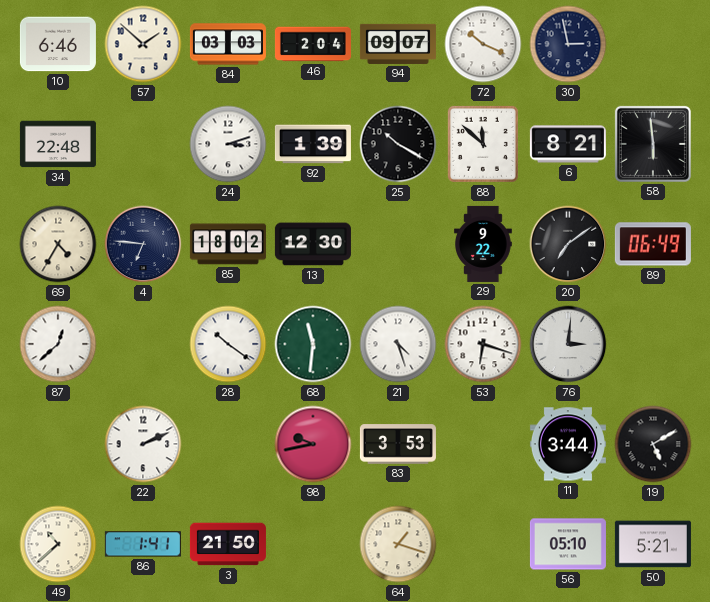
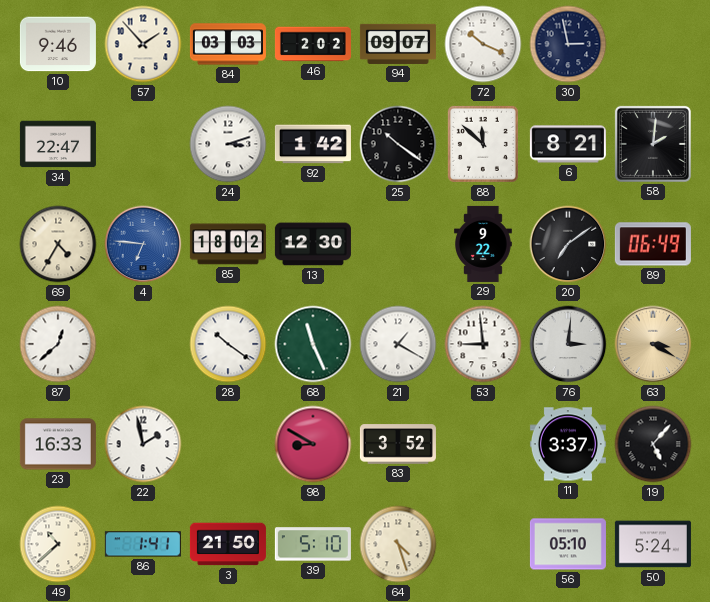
10: 6:46 -> 9:46
57: 1:52 -> 1:53
46: 2:04 -> 2:02
34: 22:48 -> 22:47
92: 1:39 -> 1:42
25: 10:20 -> 10:21
58: 5:59 -> 2:01
4 dial: navy -> blue
68: 11:31 -> 11:26
21: 4:27 -> 1:20
53: 6:18 -> 8:59
63: none -> 3:20
23: none -> 16:33
22: 2:11 -> 1:58
98: 9:43 -> 8:50
83: 3:53 -> 3:52
11: 3:44 -> 3:37
19: 5:10 -> 5:07
39: none -> 5:10
64: 1:18 -> 4:27
50: 5:21 -> 5:24
